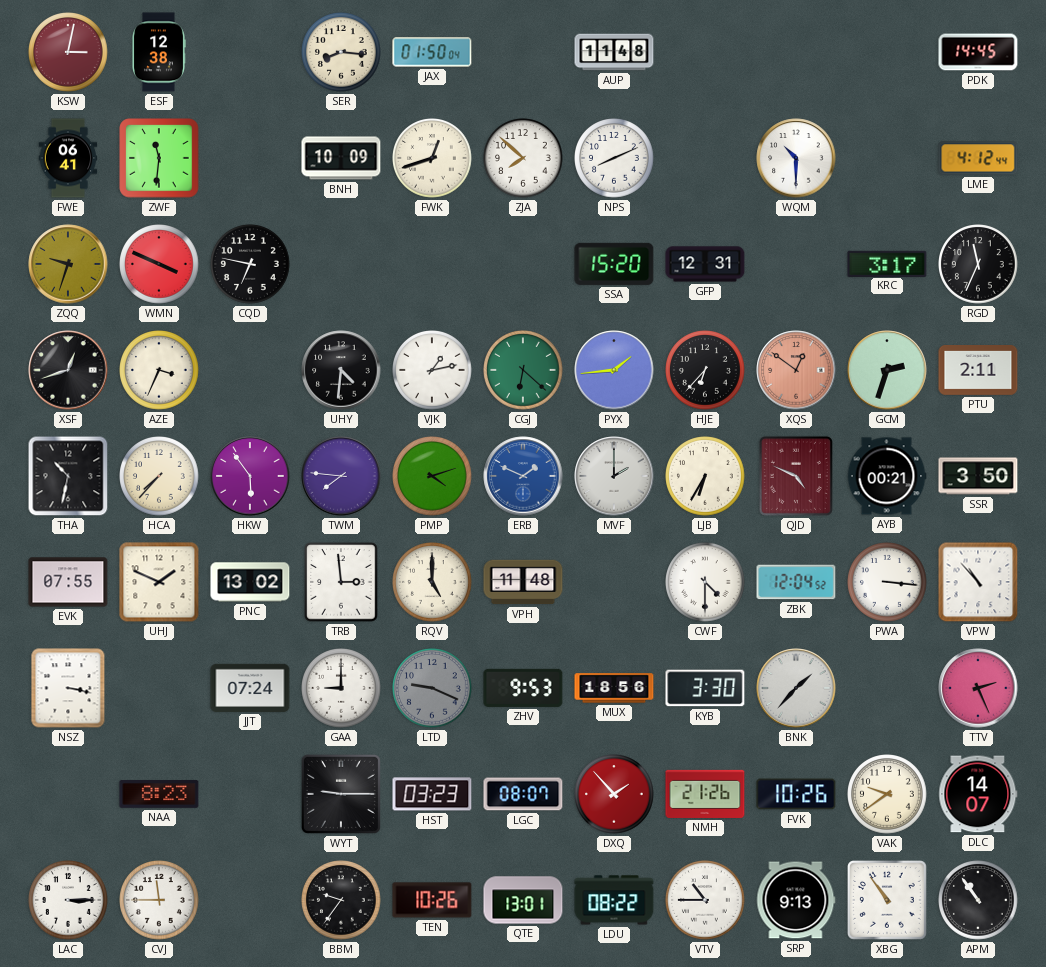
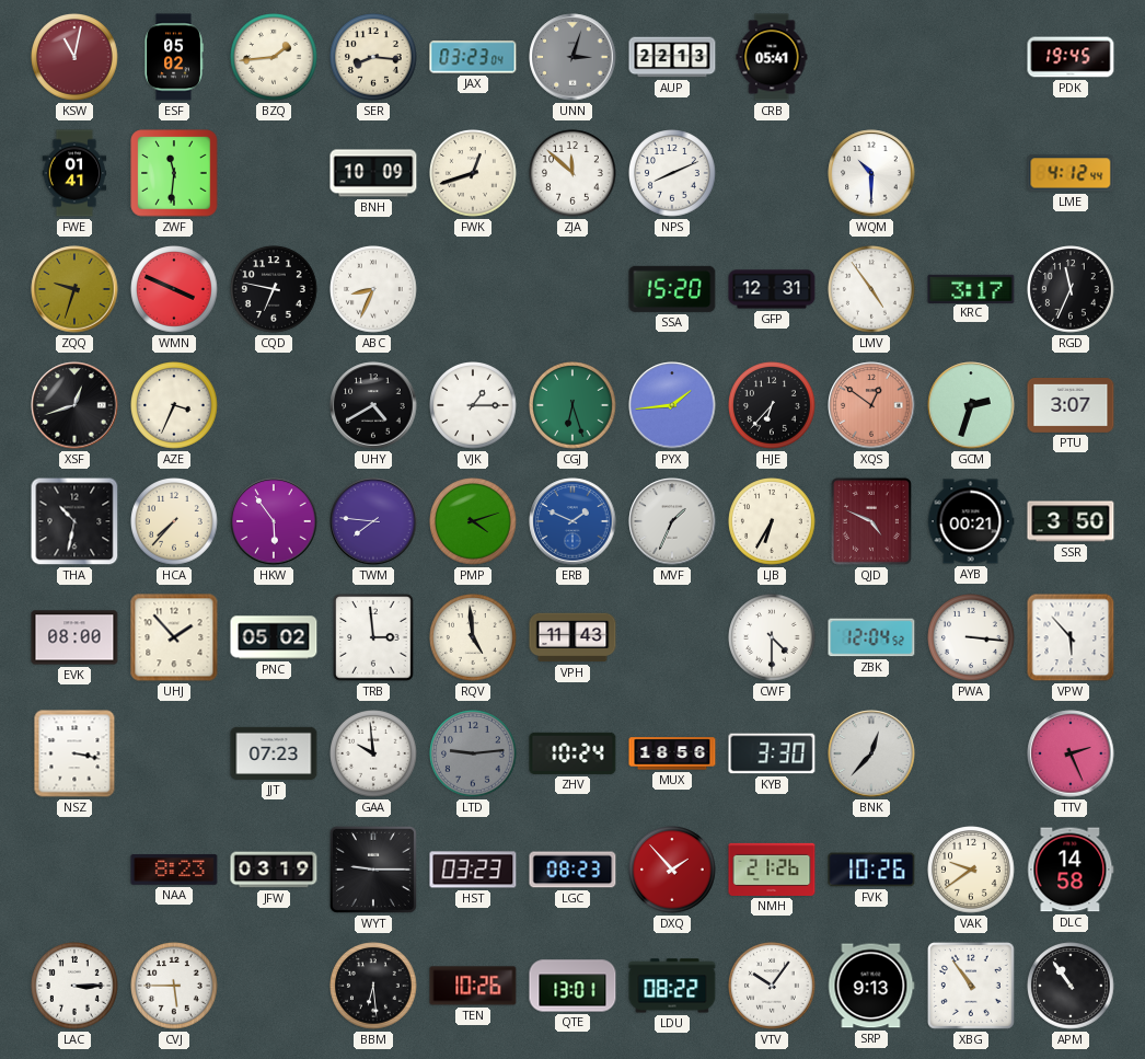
KSW: 3:02 -> 11:02
ESF: 12:38 -> 05:02
BZQ: none -> 1:44
JAX: 01:50 -> 03:23
UNN: none -> 3:03
AUP: 11:48 -> 22:13
CRB: none -> 05:41
PDK: 14:45 -> 19:45
FWE: 06:41 -> 01:41
ZJA: 7:52 -> 11:52
ABC: none -> 8:34
LMV: none -> 4:54
UHY: 4:31 -> 4:40
VJK: 1:13 -> 1:15
CGJ: 6:22 -> 6:27
PTU: 2:11 -> 3:07
MVF: 2:00 -> 1:34
EVK: 07:55 -> 08:00
UHJ: 1:49 -> 1:53
PNC: 13:02 -> 05:02
RQV: 5:00 -> 4:59
VPH: 11:48 -> 11:43
VPW: 10:53 -> 5:53
JJT: 07:24 -> 07:23
GAA: 9:00 -> 9:59
LTD: 9:19 -> 9:14
ZHV: 9:53 -> 10:24
BNK: 1:37 -> 12:37
JFW: none -> 03:19
LGC: 08:07 -> 08:23
DLC: 14:07 -> 14:58
CVJ: 11:45 -> 5:45
BBM: 9:36 -> 6:29
VTV: 10:45 -> 10:06
